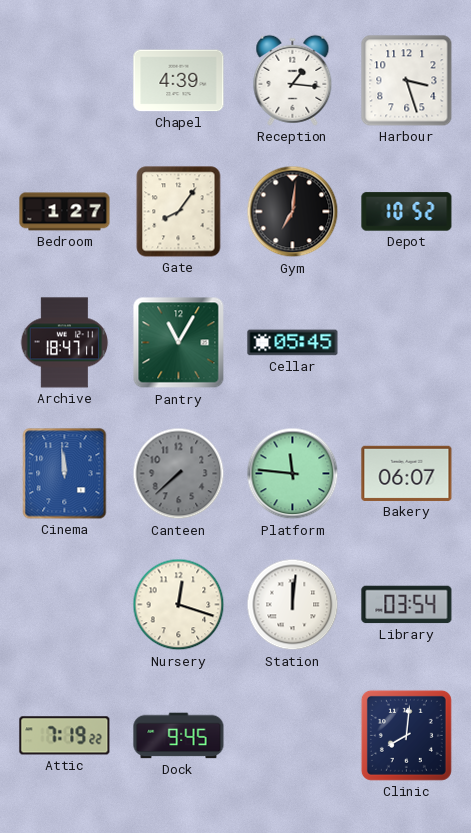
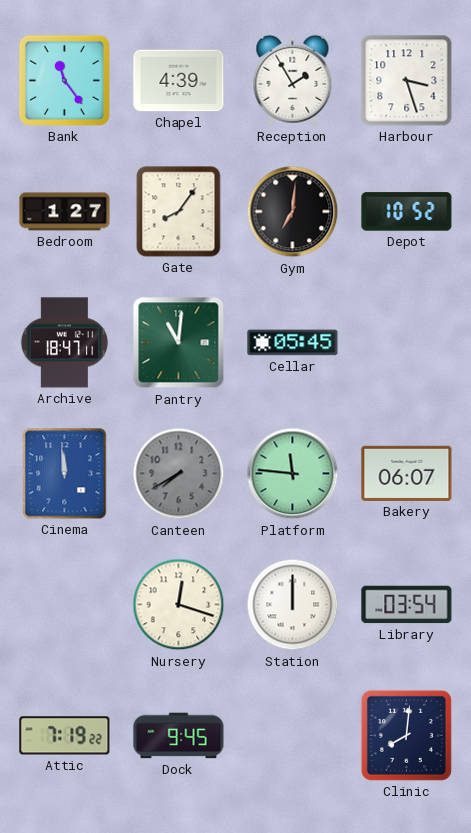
Bank: none -> 11:24
Reception: 1:16 -> 1:55
Pantry: 11:05 -> 11:01
Canteen: 7:38 -> 7:40
Station: 12:01 -> 12:00
